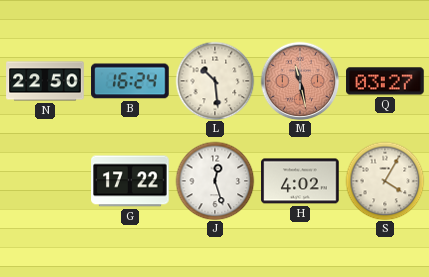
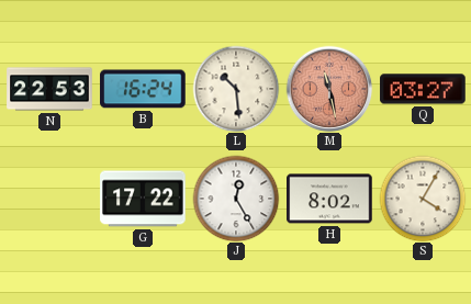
N: 22:50 -> 22:53
J: 12:27 -> 12:25
H: 4:02 -> 8:02
